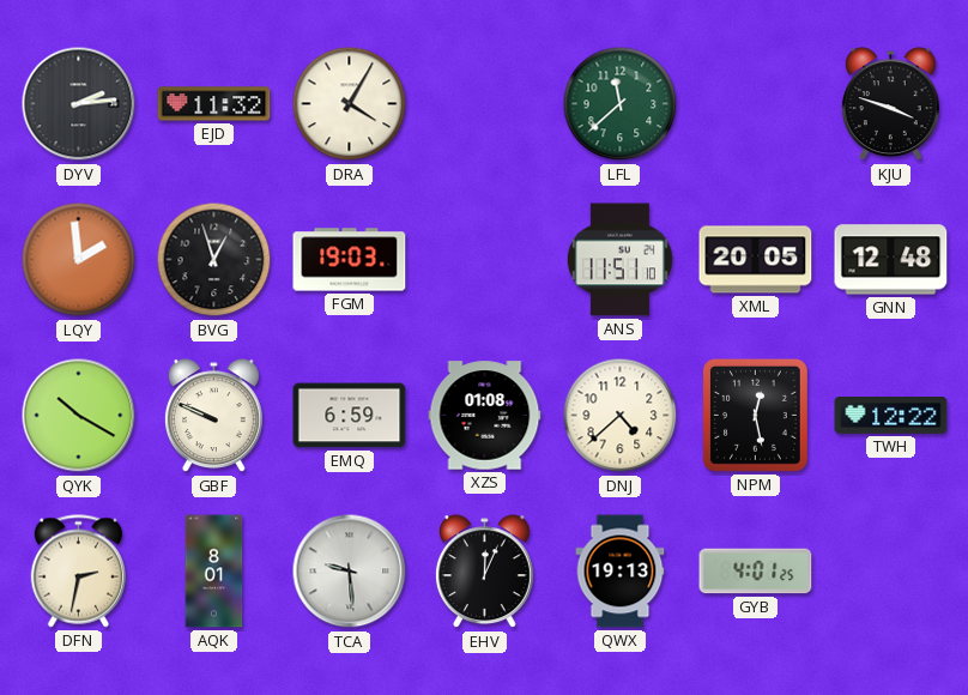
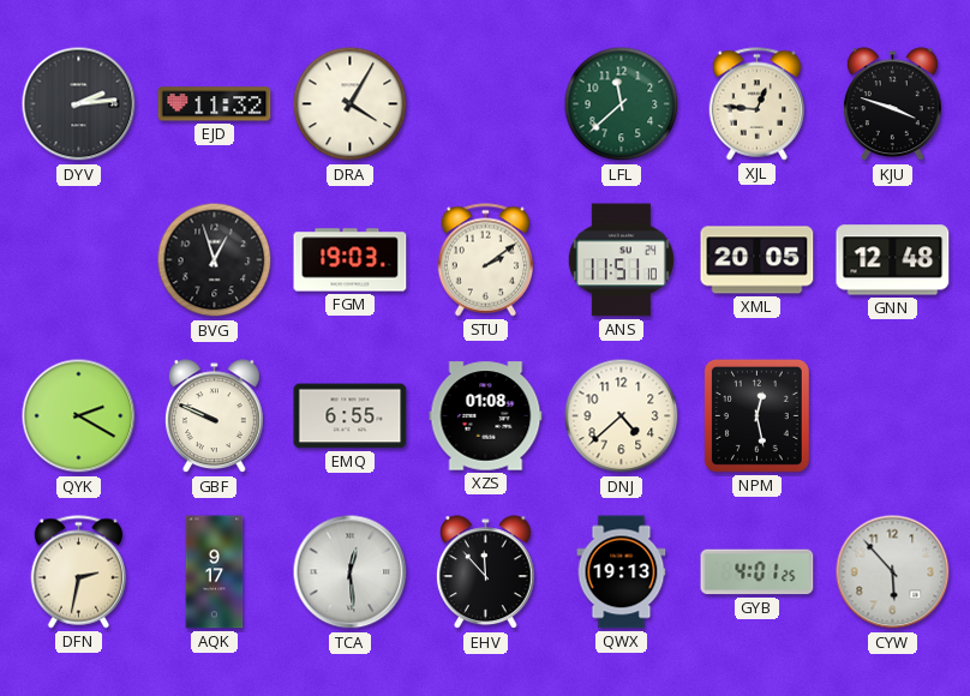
XJL: none -> 12:46
LQY: 1:59 -> none
STU: none -> 2:09
QYK: 10:20 -> 2:20
EMQ: 6:59 -> 6:55
TWH: 12:22 -> none
AQK: 8:01 -> 9:17
TCA: 9:29 -> 12:29
EHV: 12:04 -> 11:53
CYW: none -> 5:53
